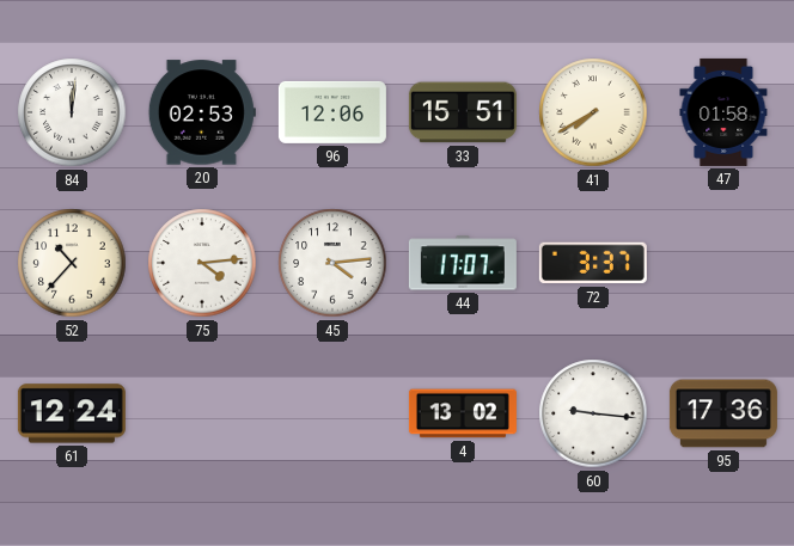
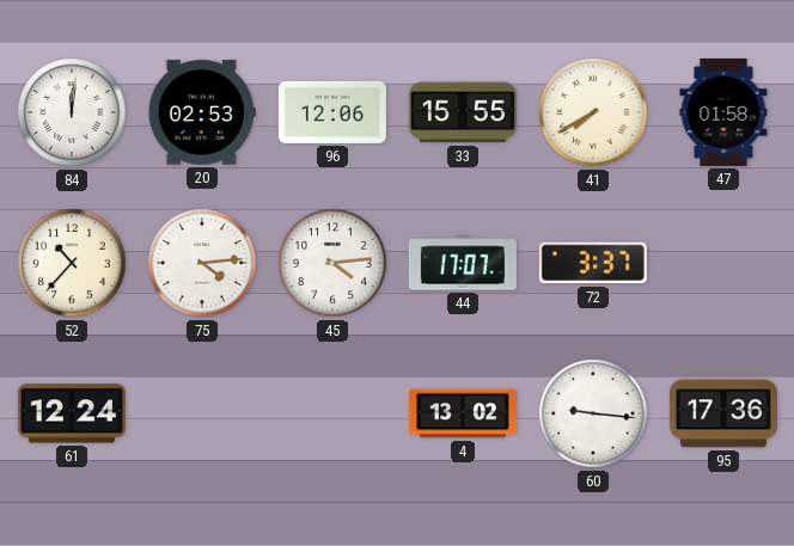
33: 15:51 -> 15:55
